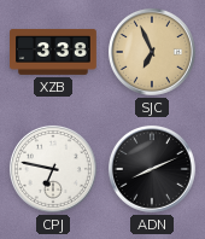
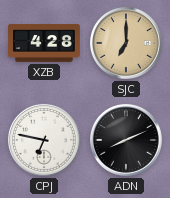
XZB: 3:38 -> 4:28
SJC: 6:56 -> 7:00
